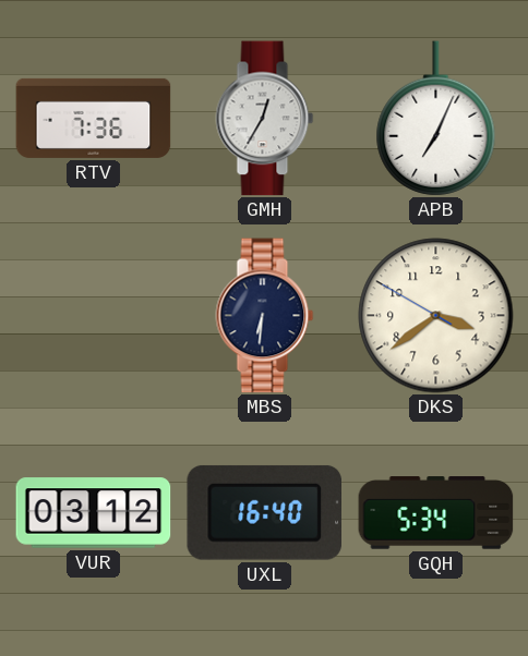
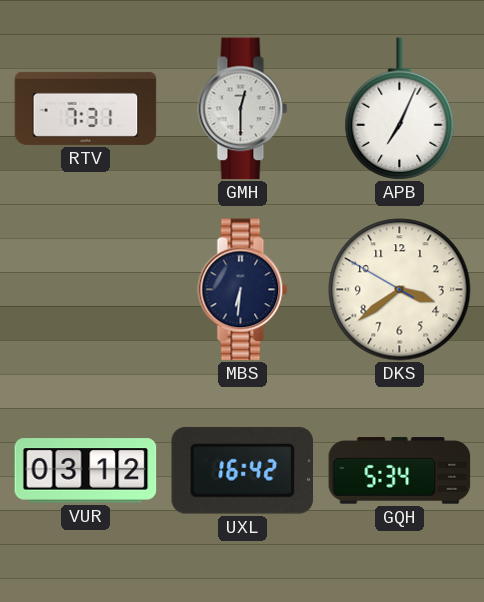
RTV: 7:36 -> 7:31
GMH: 12:35 -> 12:30
UXL: 16:40 -> 16:42
